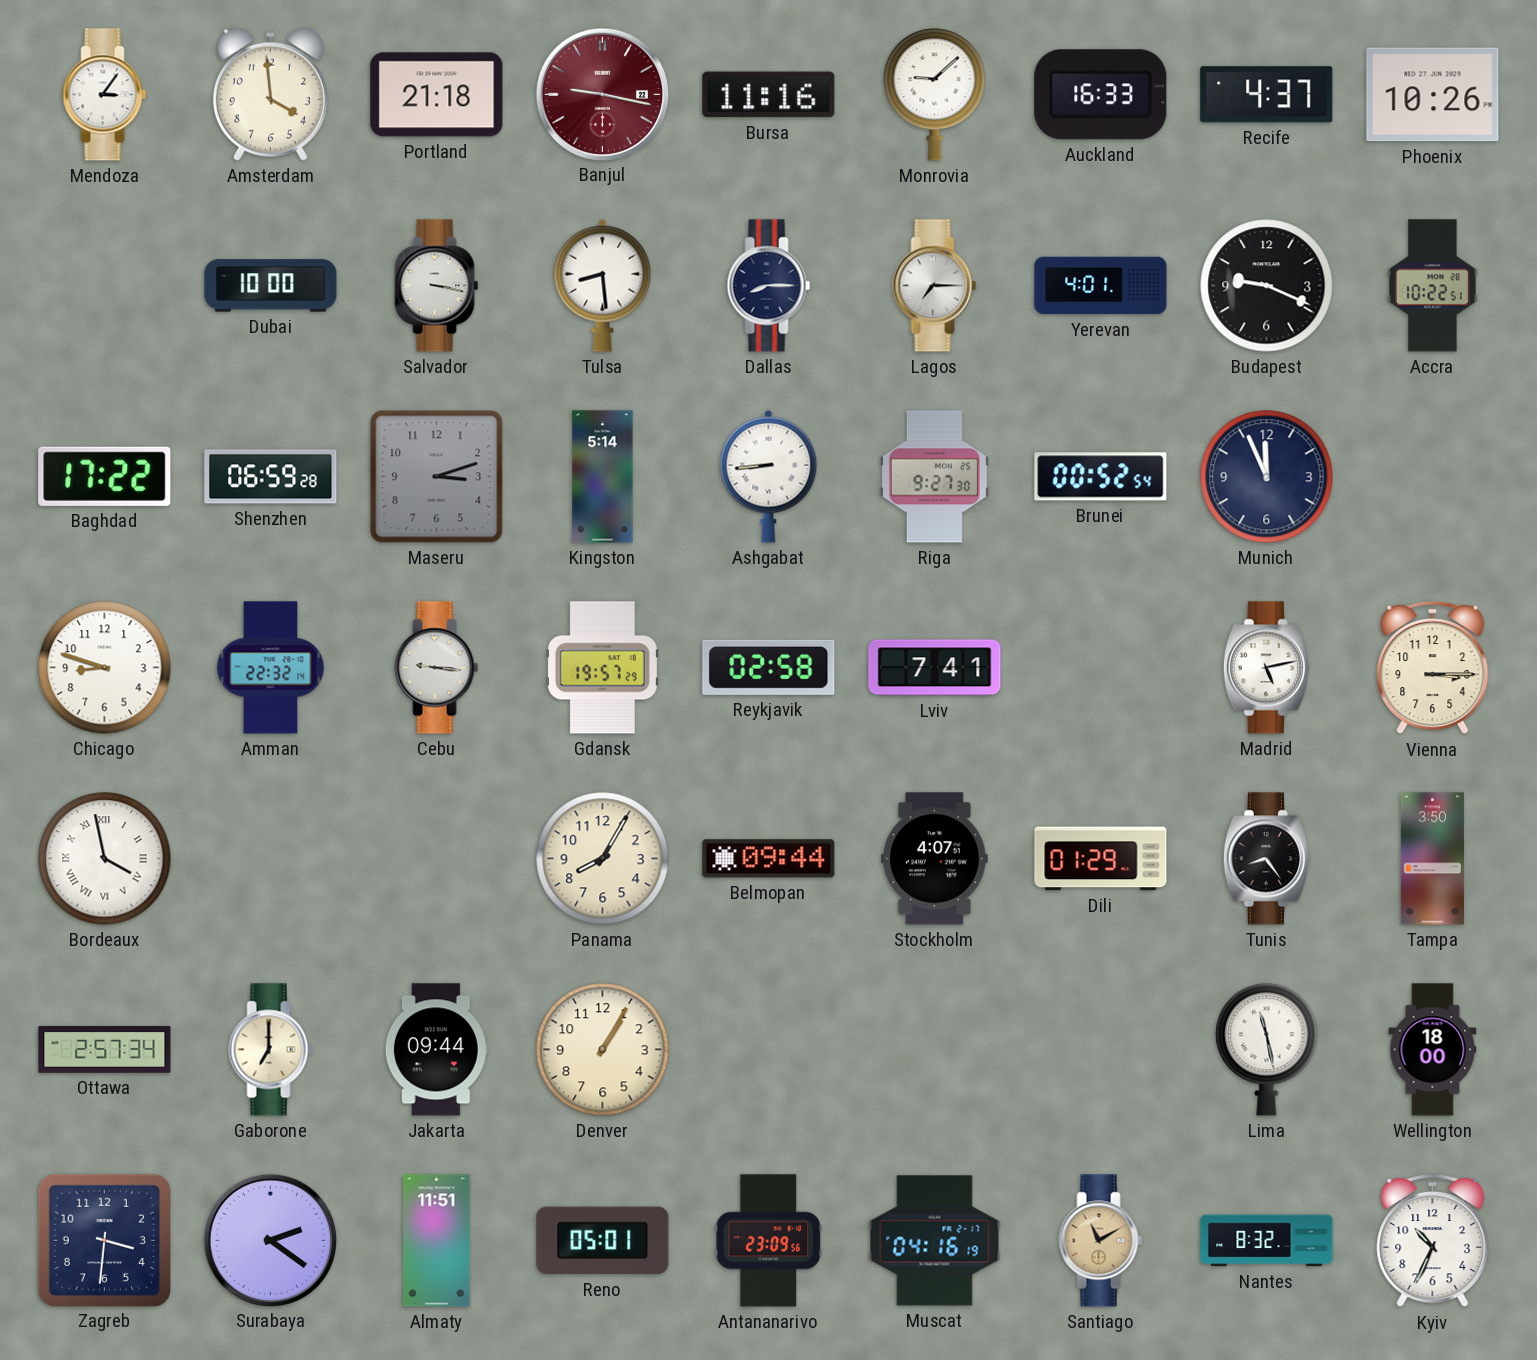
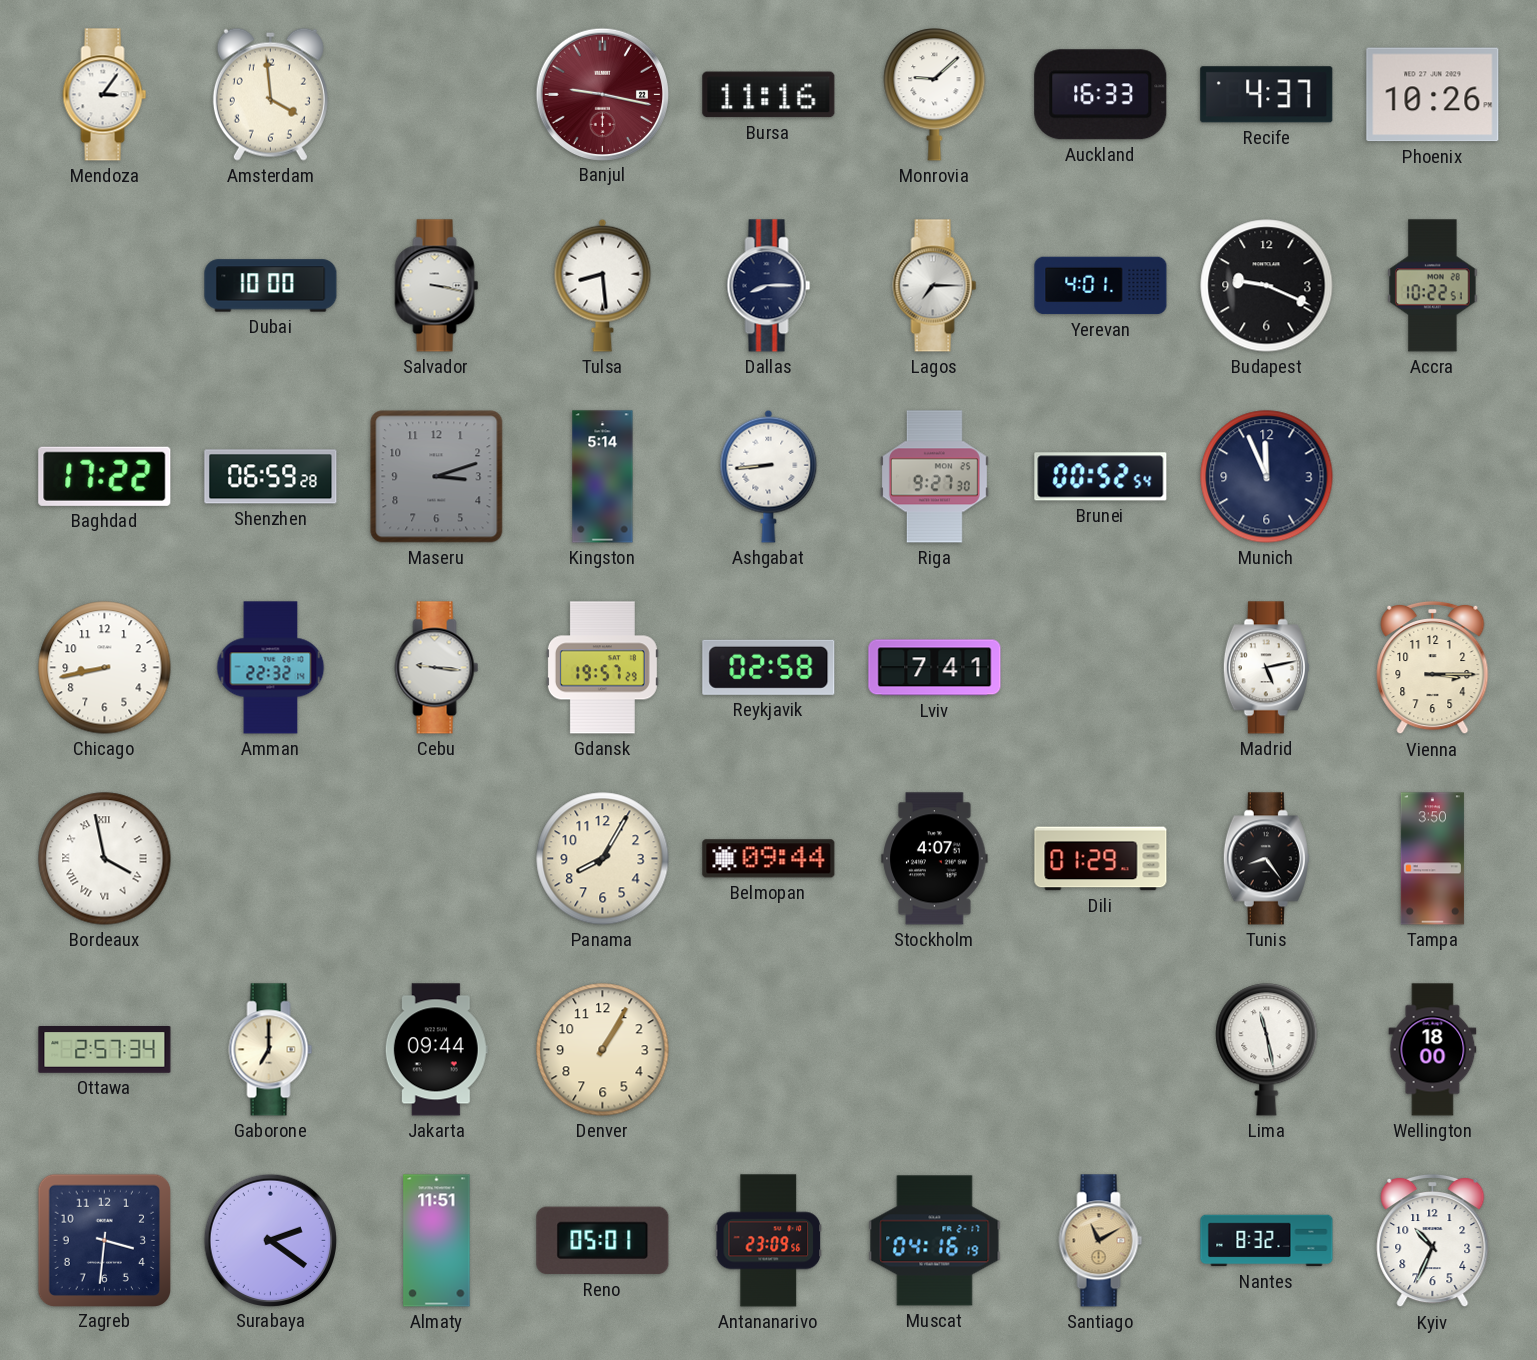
Portland: 21:18 -> none
Chicago: 8:48 -> 8:43
